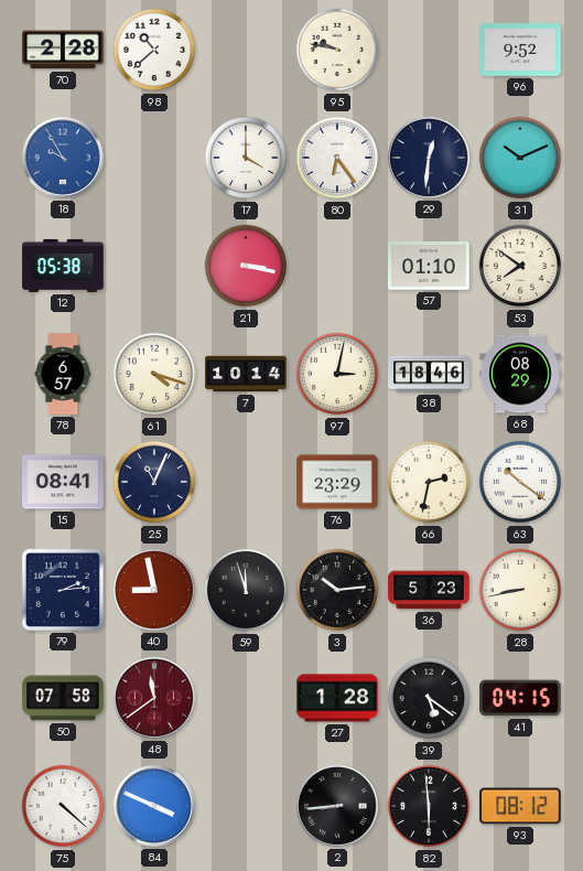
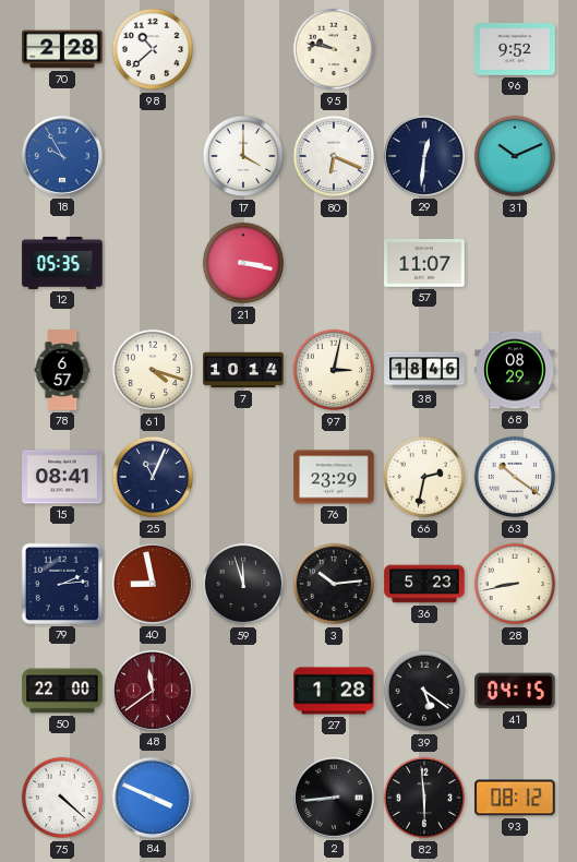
80: 6:24 -> 6:19
12: 05:38 -> 05:35
57: 01:10 -> 11:07
53: 7:51 -> none
50: 07:58 -> 22:00
